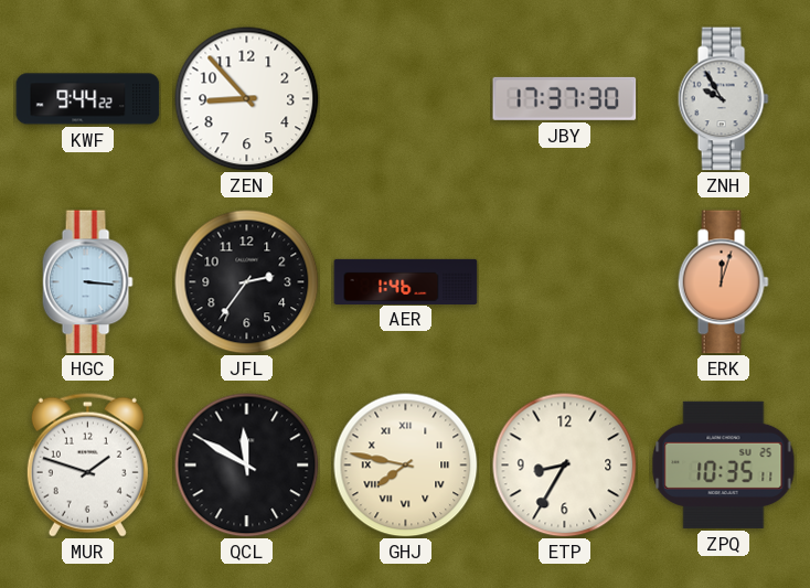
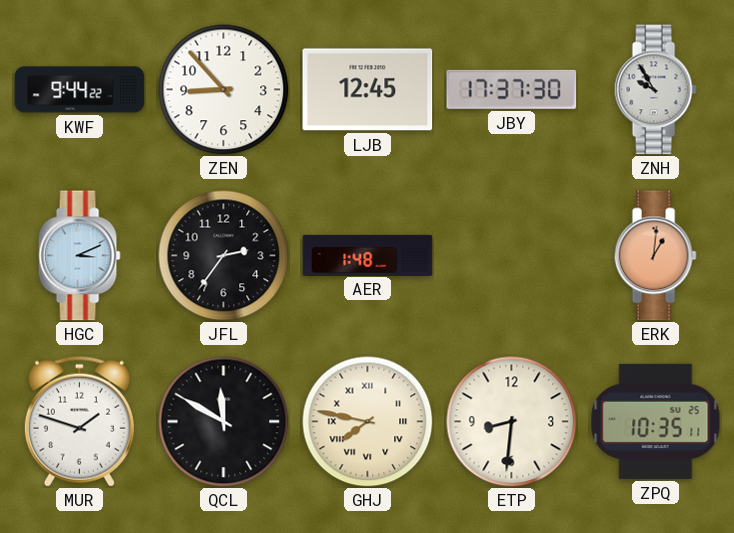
LJB: none -> 12:45
HGC: 3:16 -> 3:11
AER: 1:46 -> 1:48
ERK: 12:03 -> 1:01
ETP: 8:35 -> 8:31
